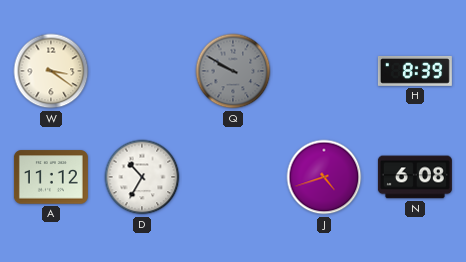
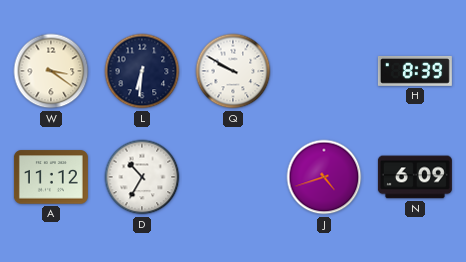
L: none -> 6:31
Q dial: grey -> white
N: 6:08 -> 6:09
